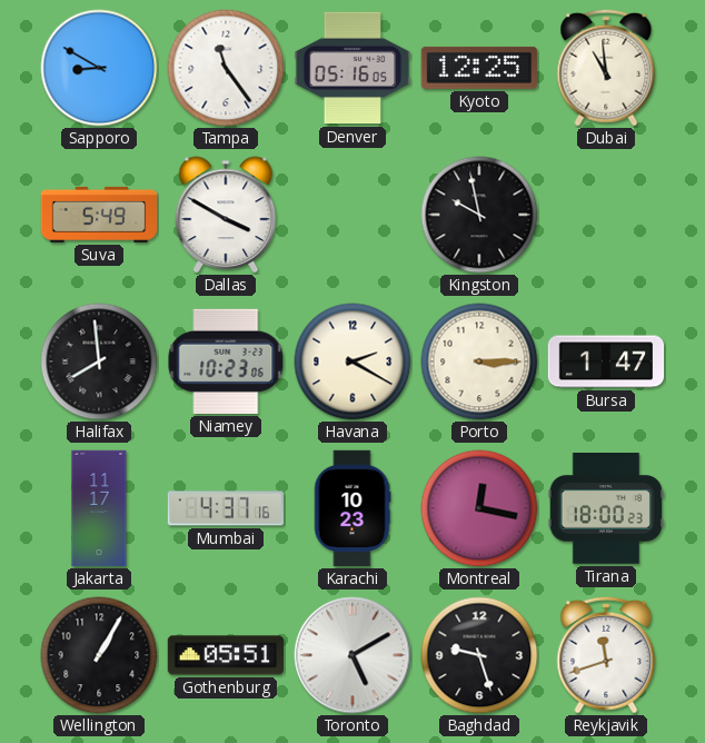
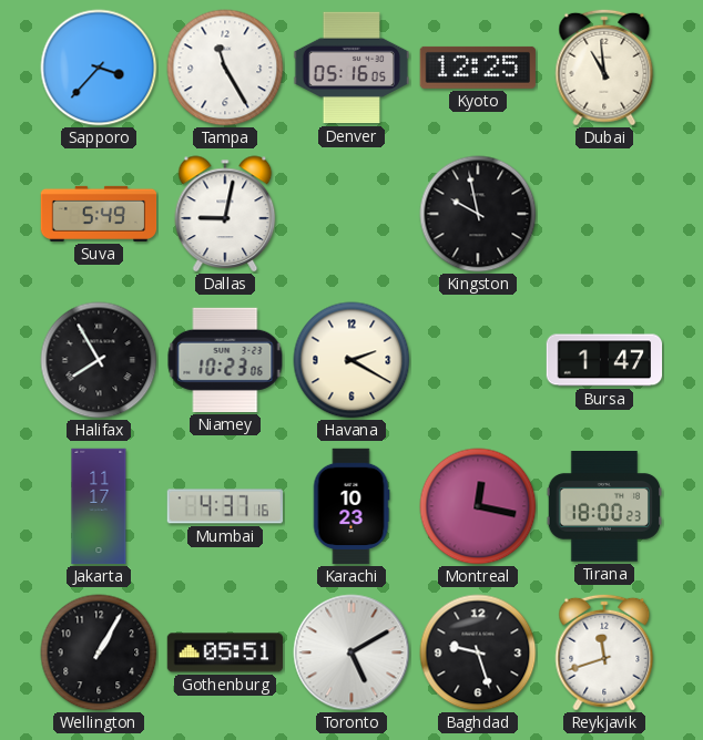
Sapporo: 8:50 -> 3:37
Tampa: 11:24 -> 11:25
Dallas: 3:50 -> 9:02
Halifax: 7:59 -> 7:55
Porto: 3:15 -> none
